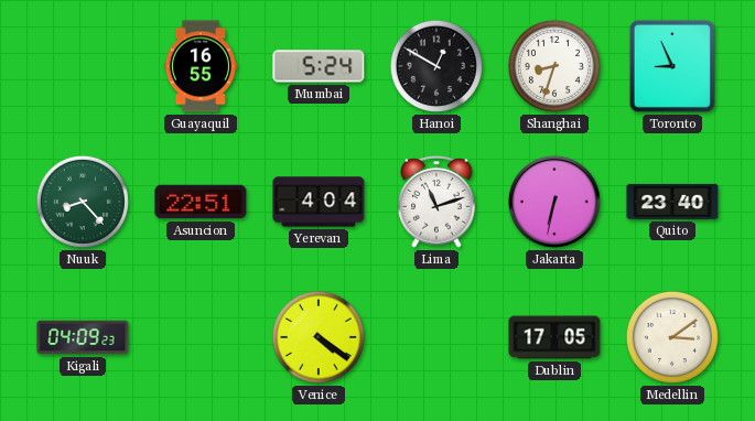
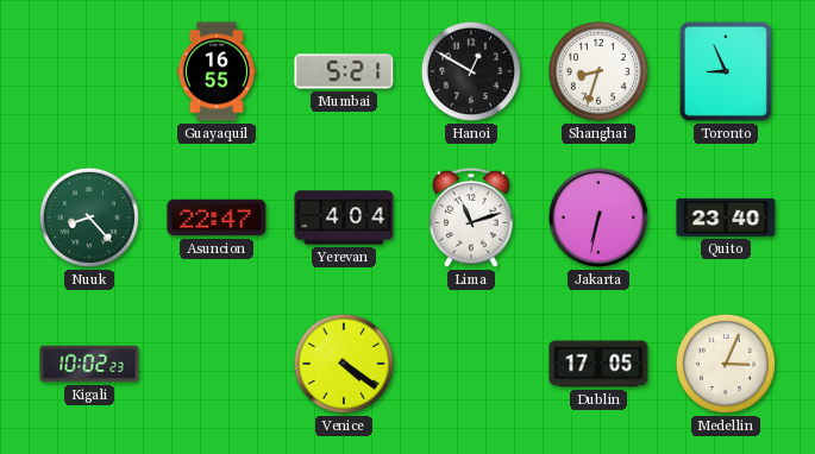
Mumbai: 5:24 -> 5:21
Asuncion: 22:51 -> 22:47
Kigali: 04:09 -> 10:02
Medellin: 3:09 -> 3:04
